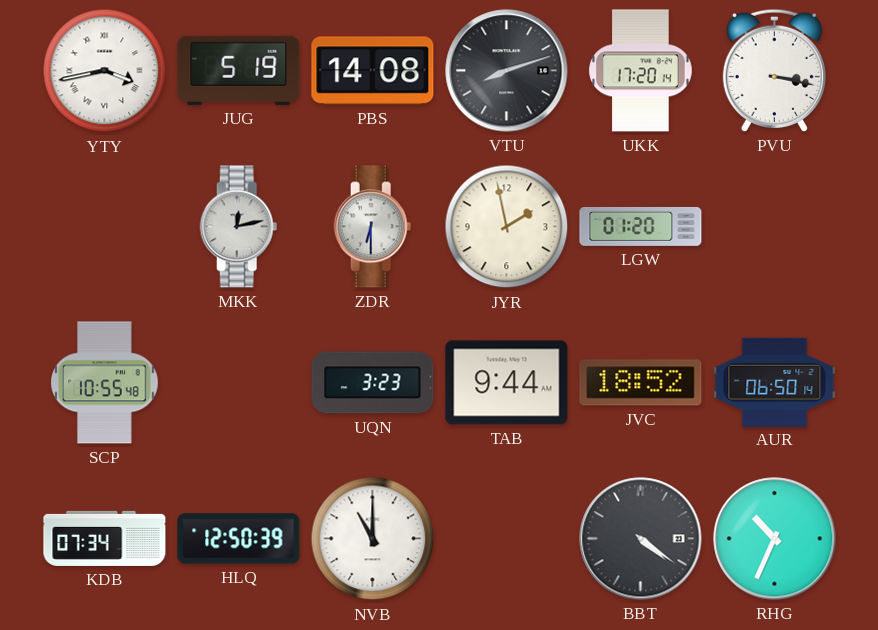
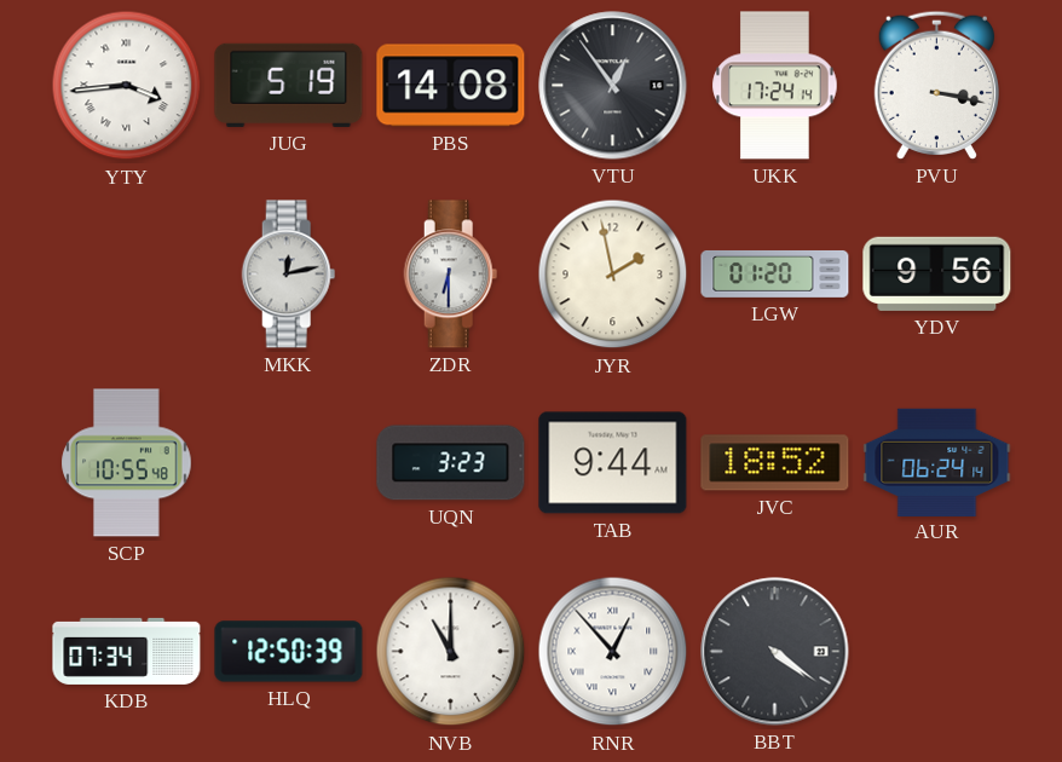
YTY: 3:43 -> 3:44
VTU: 8:12 -> 12:54
UKK: 17:20 -> 17:24
YDV: none -> 9:56
AUR: 06:50 -> 06:24
RNR: none -> 12:53
RHG: 10:34 -> none
